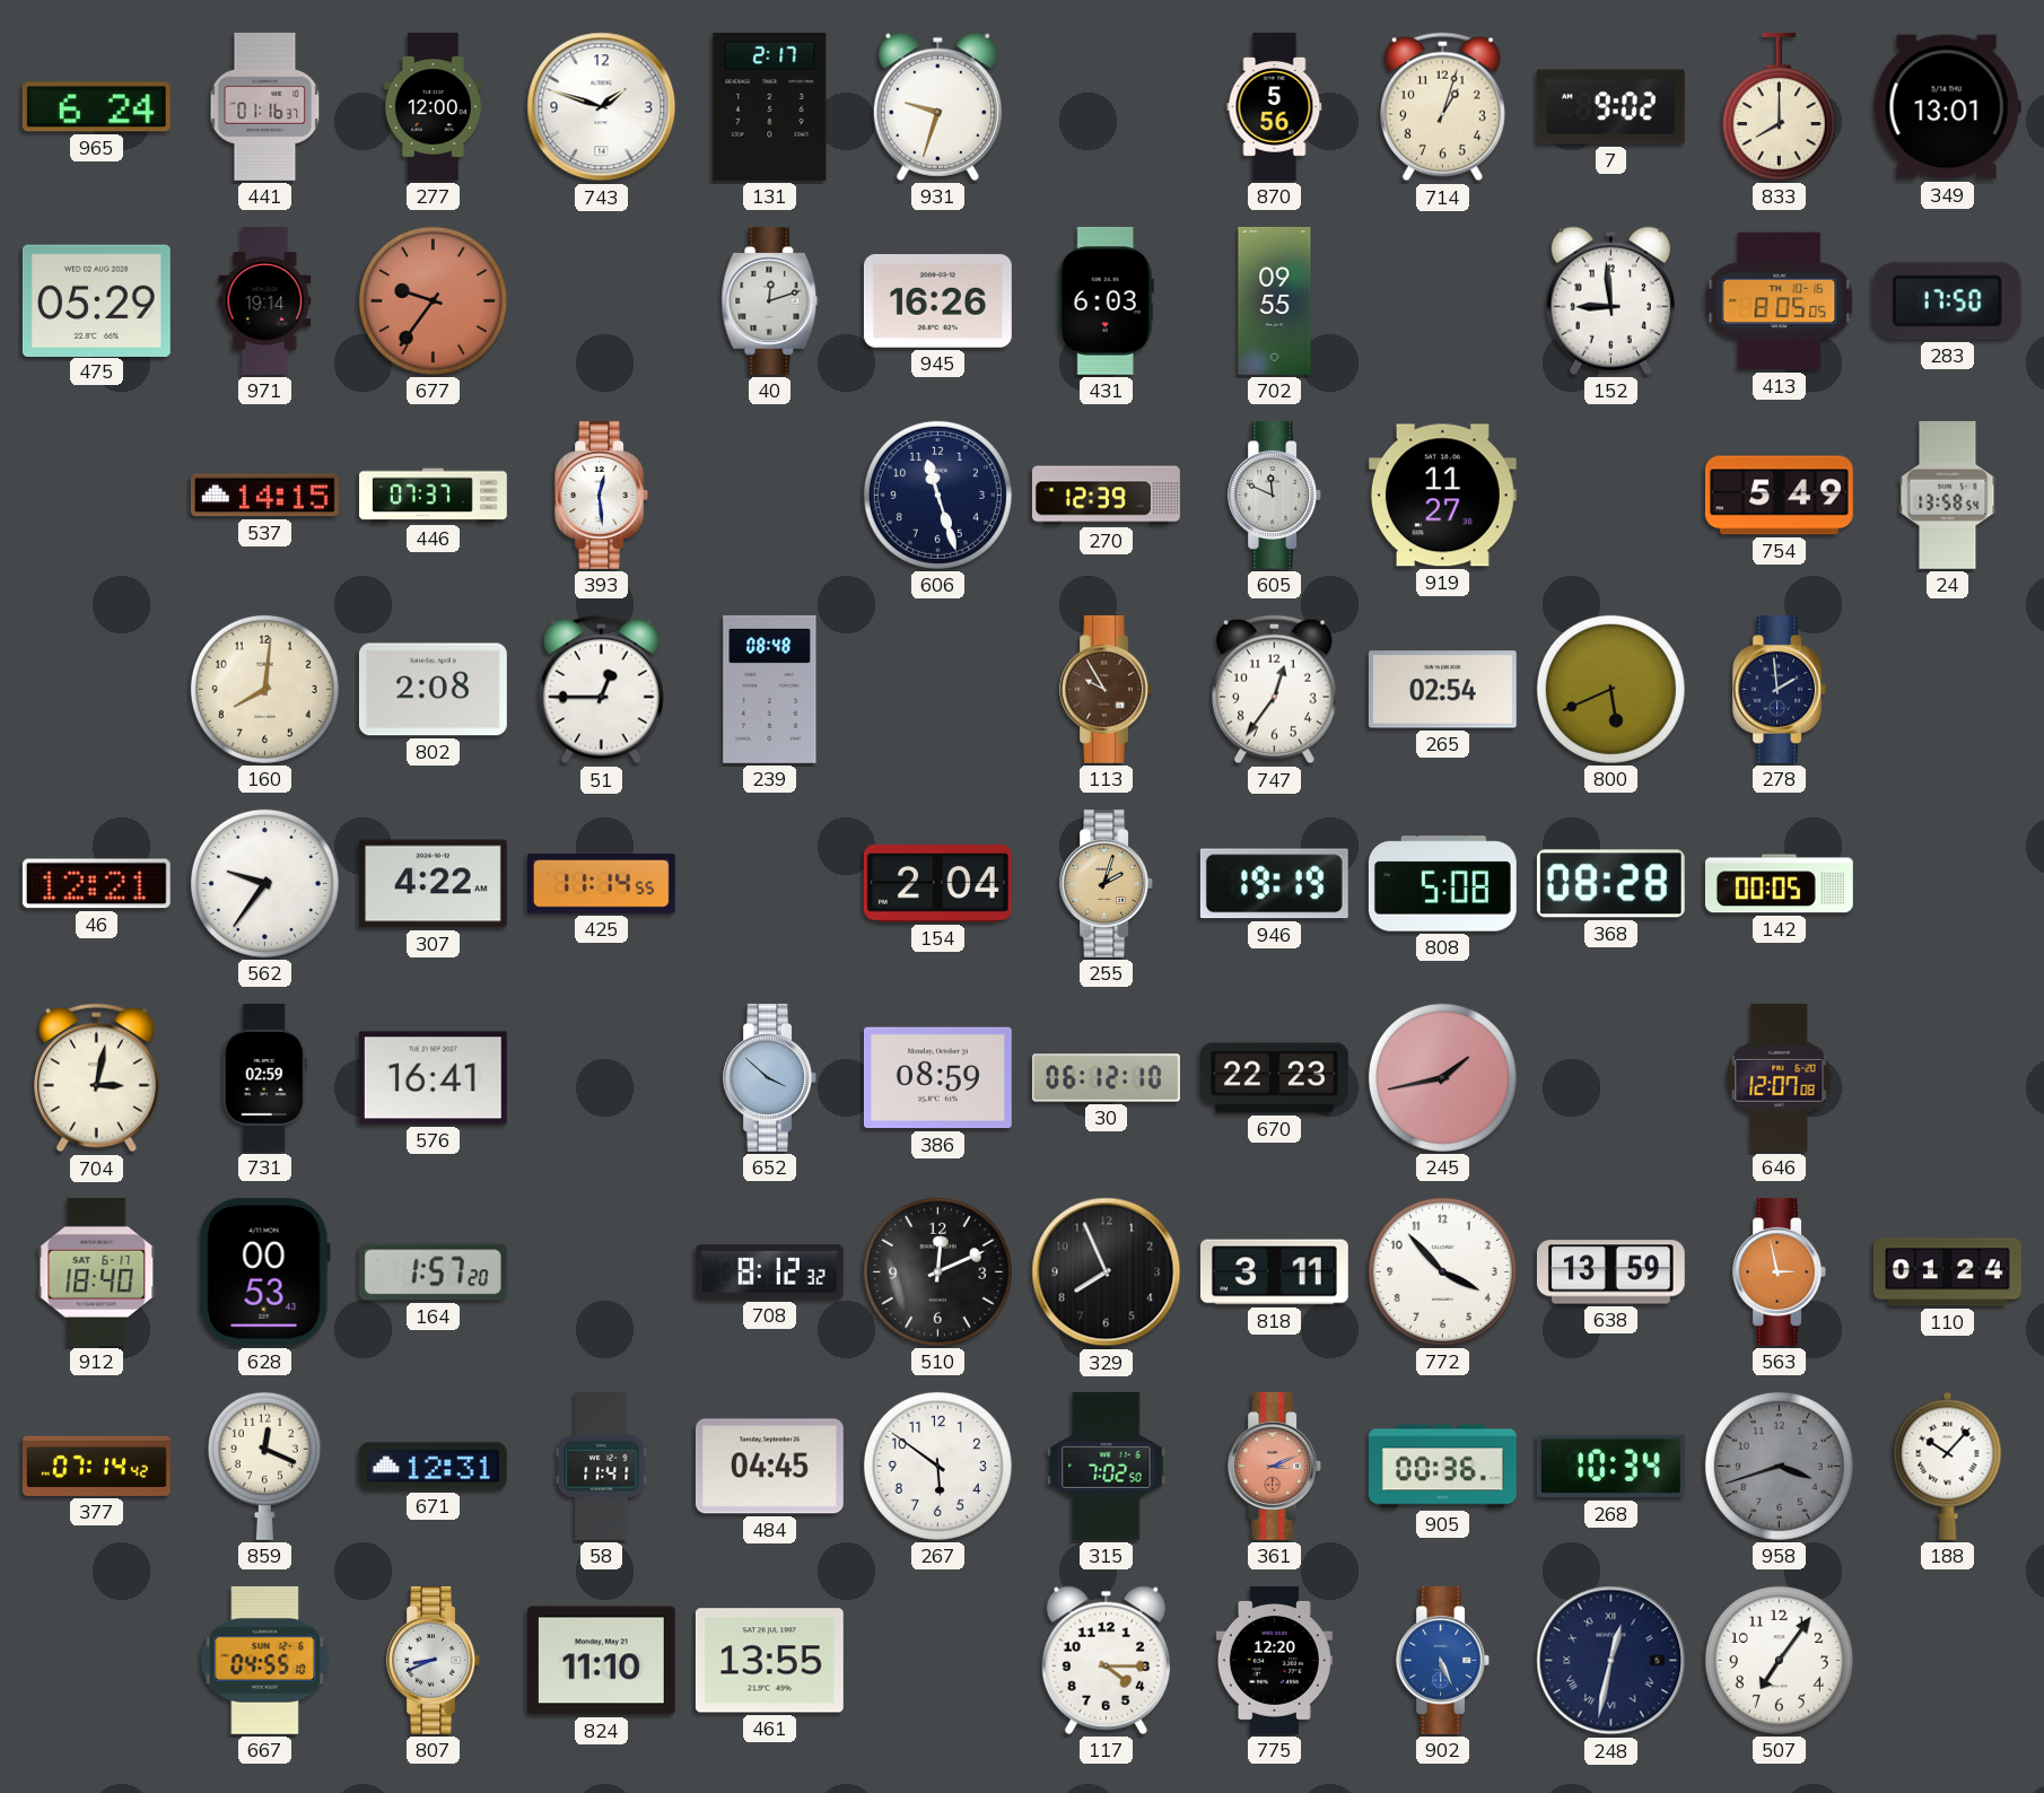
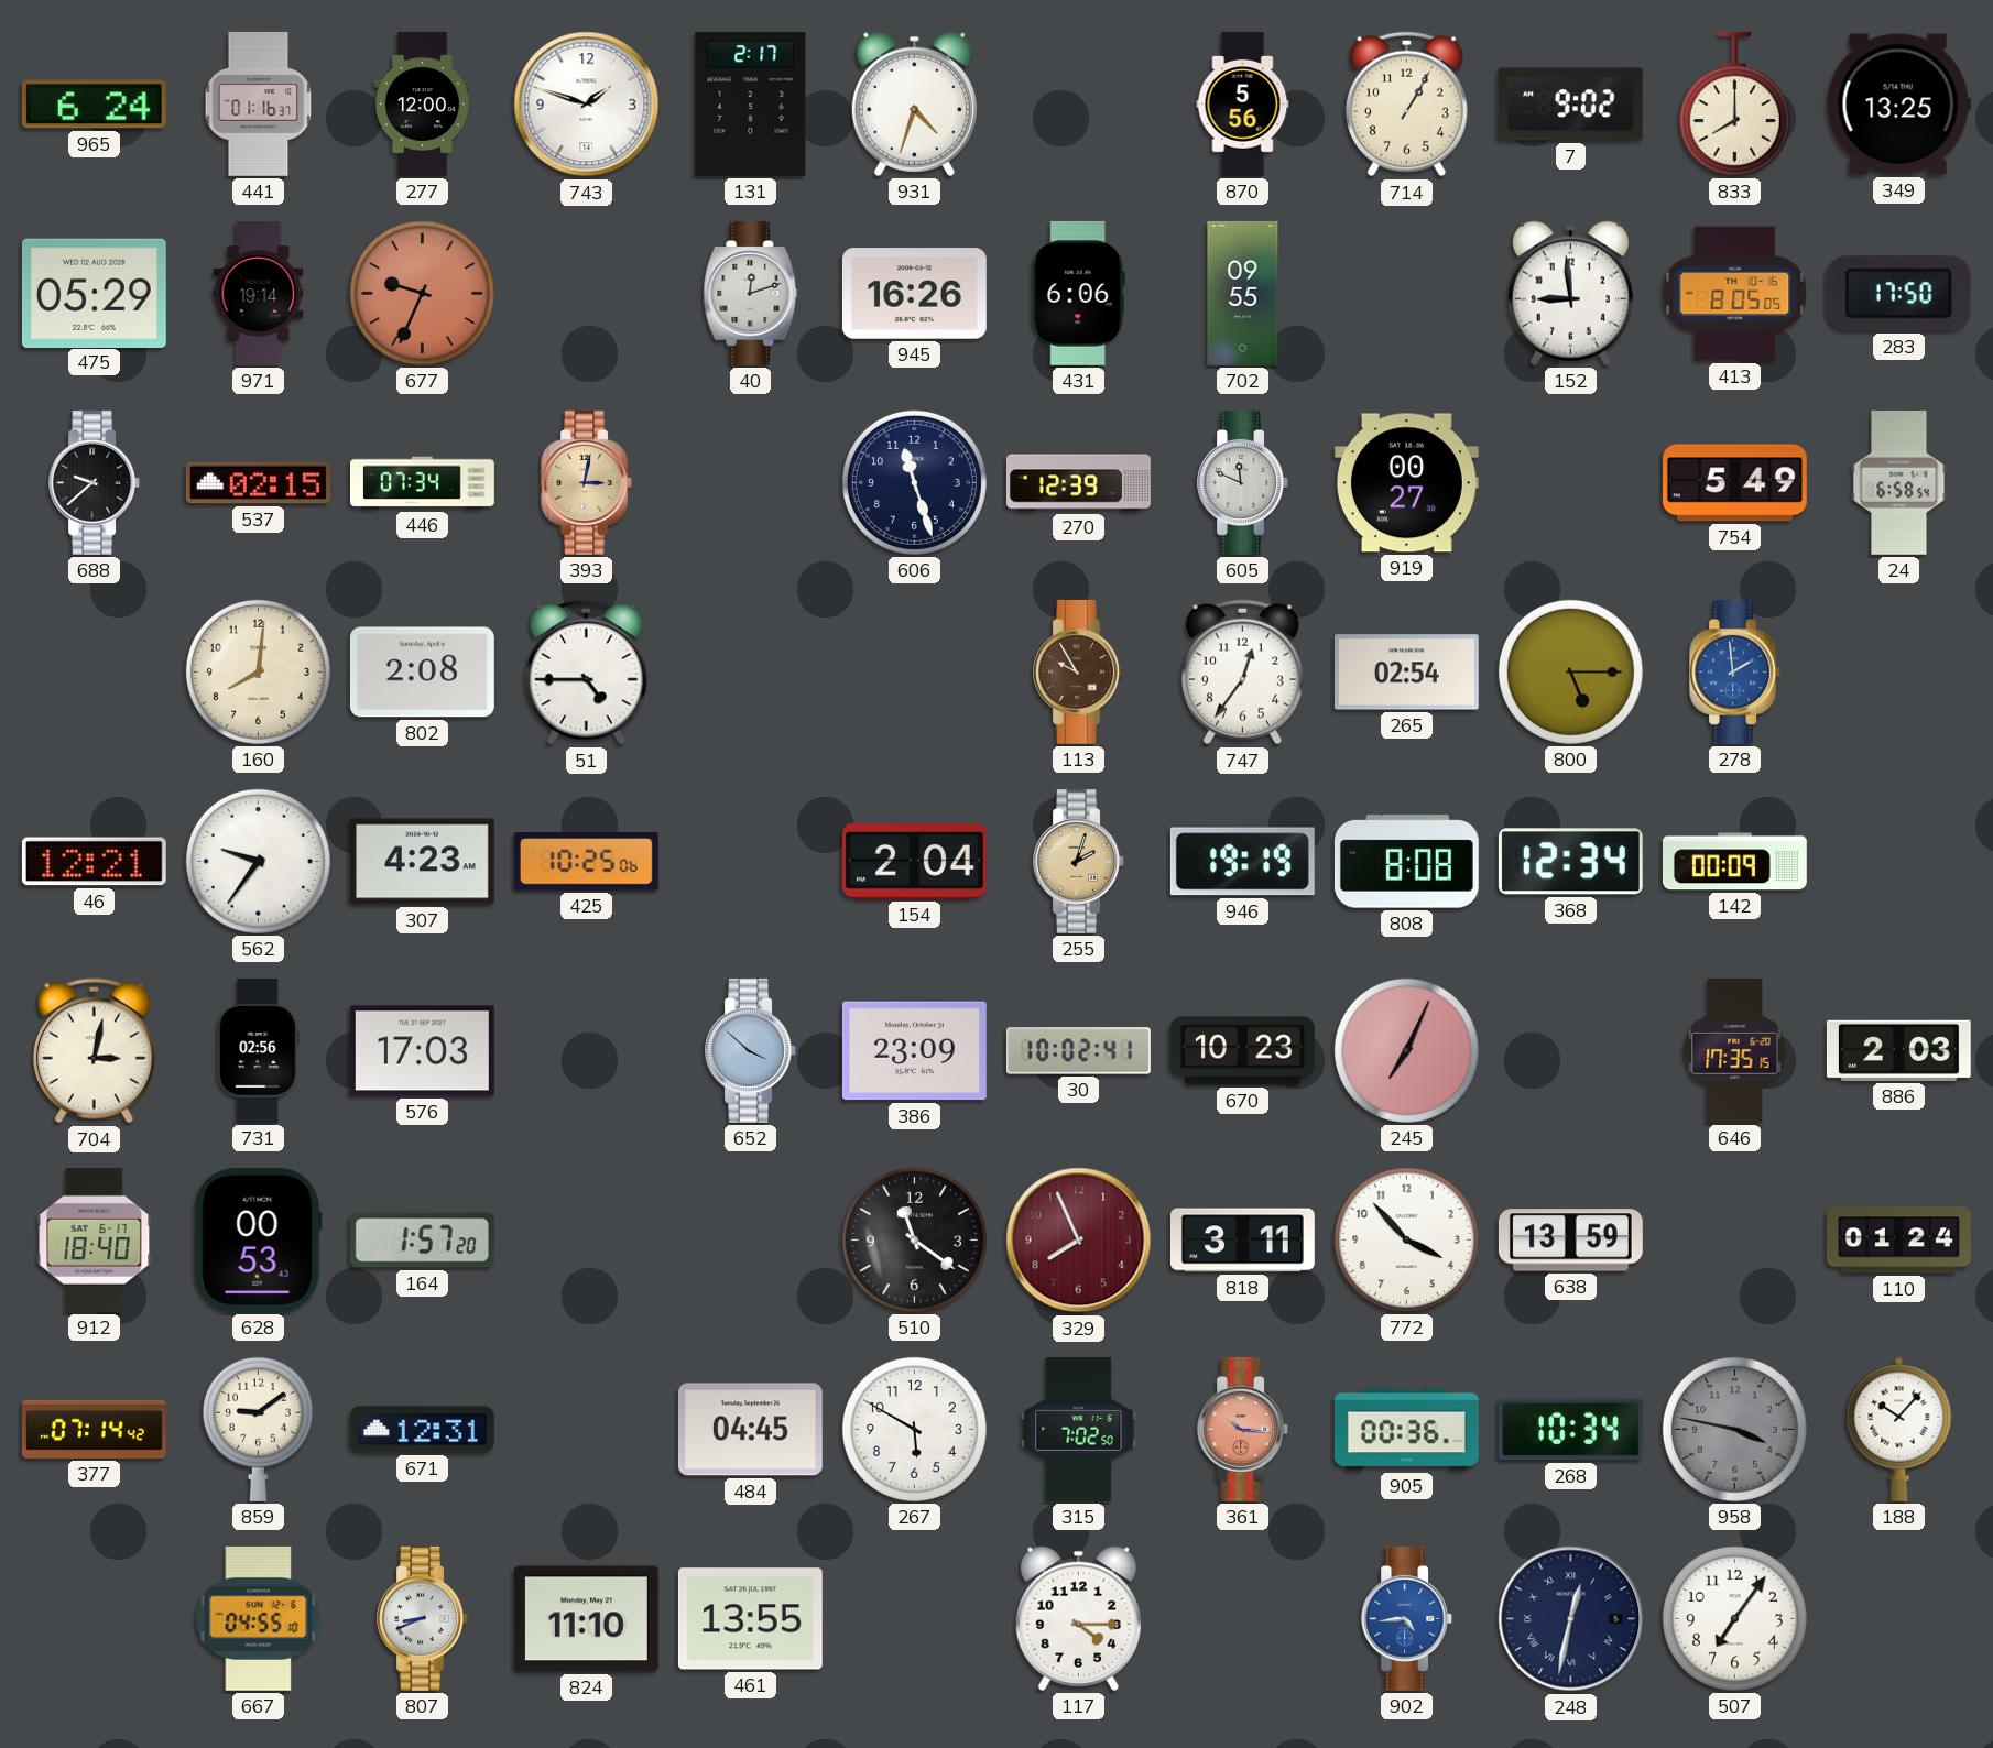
931: 9:33 -> 4:33
714: 1:03 -> 1:05
349: 13:01 -> 13:25
677: 9:36 -> 9:34
431: 6:03 -> 6:06
688: none -> 9:38
537: 14:15 -> 02:15
446: 07:37 -> 07:34
393: 12:29 -> 3:02
393 dial: white -> champagne
919: 11:27 -> 00:27
24: 13:58 -> 6:58
51: 12:45 -> 4:45
239: 08:48 -> none
800: 5:41 -> 5:15
278 dial: navy -> blue
307: 4:22 -> 4:23
425: 11:14 -> 10:25
808: 5:08 -> 8:08
368: 08:28 -> 12:34
142: 00:05 -> 00:09
731: 02:59 -> 02:56
576: 16:41 -> 17:03
386: 08:59 -> 23:09
30: 06:12 -> 10:02
670: 22:23 -> 10:23
245: 1:43 -> 7:04
646: 12:07 -> 17:35
886: none -> 2:03
708: 8:12 -> none
510: 12:11 -> 11:21
329 dial: black -> burgundy
563: 2:58 -> none
859: 12:19 -> 9:09
58: 11:41 -> none
267: 5:51 -> 5:50
361: 3:11 -> 10:16
958: 3:42 -> 3:47
775: 12:20 -> none
902: 5:26 -> 4:44
